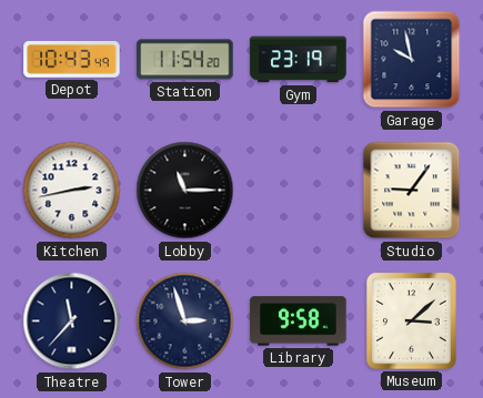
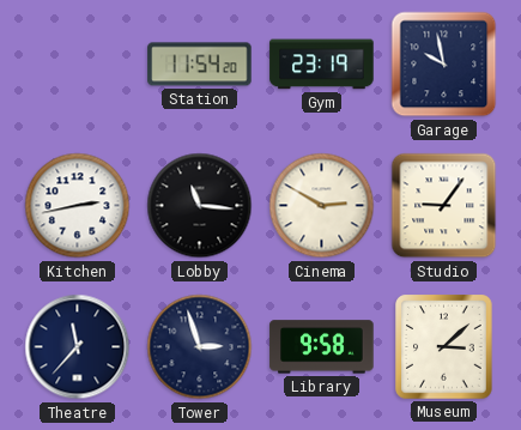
Depot: 10:43 -> none
Lobby: 11:15 -> 11:16
Cinema: none -> 2:50
